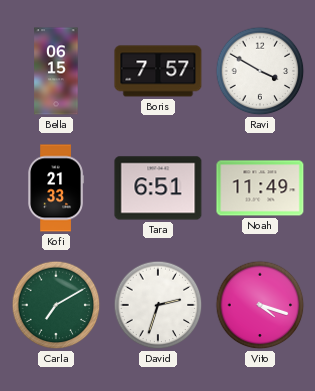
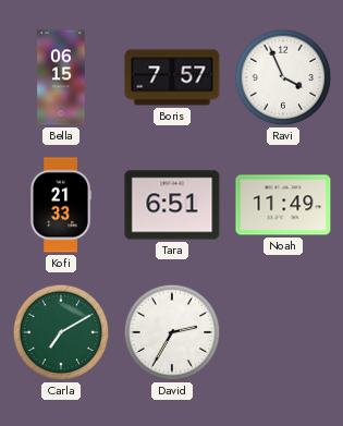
Ravi: 3:50 -> 3:56
David: 2:33 -> 2:35
Vito: 4:18 -> none
